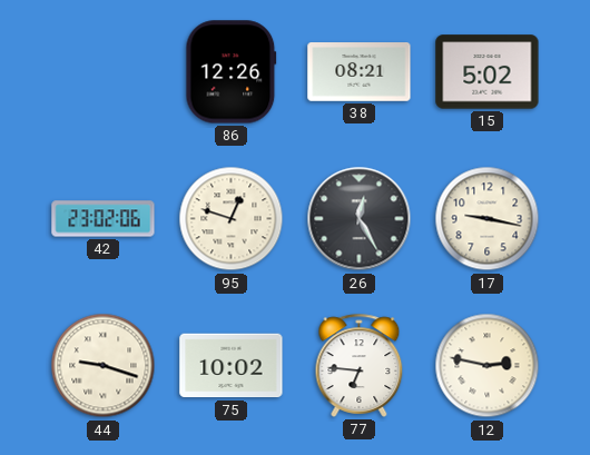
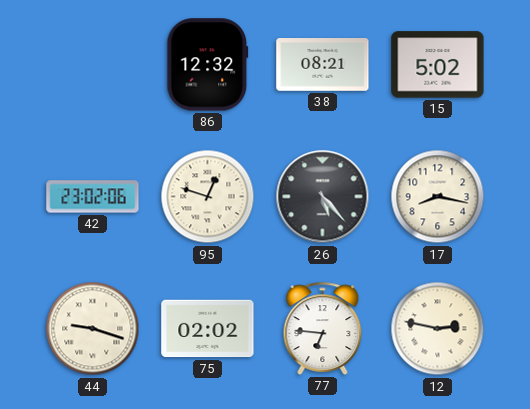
86: 12:26 -> 12:32
26: 12:25 -> 5:23
17: 9:17 -> 8:17
75: 10:02 -> 02:02
